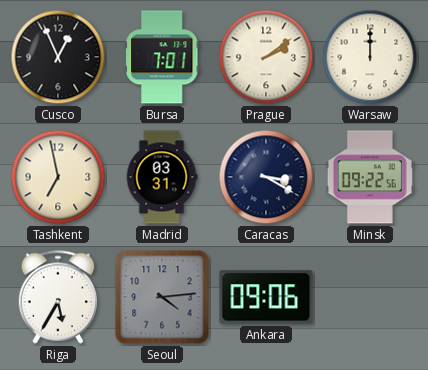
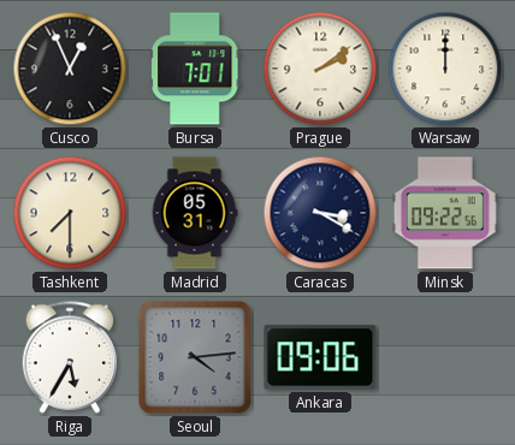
Tashkent: 6:58 -> 7:30
Madrid: 03:31 -> 05:31
